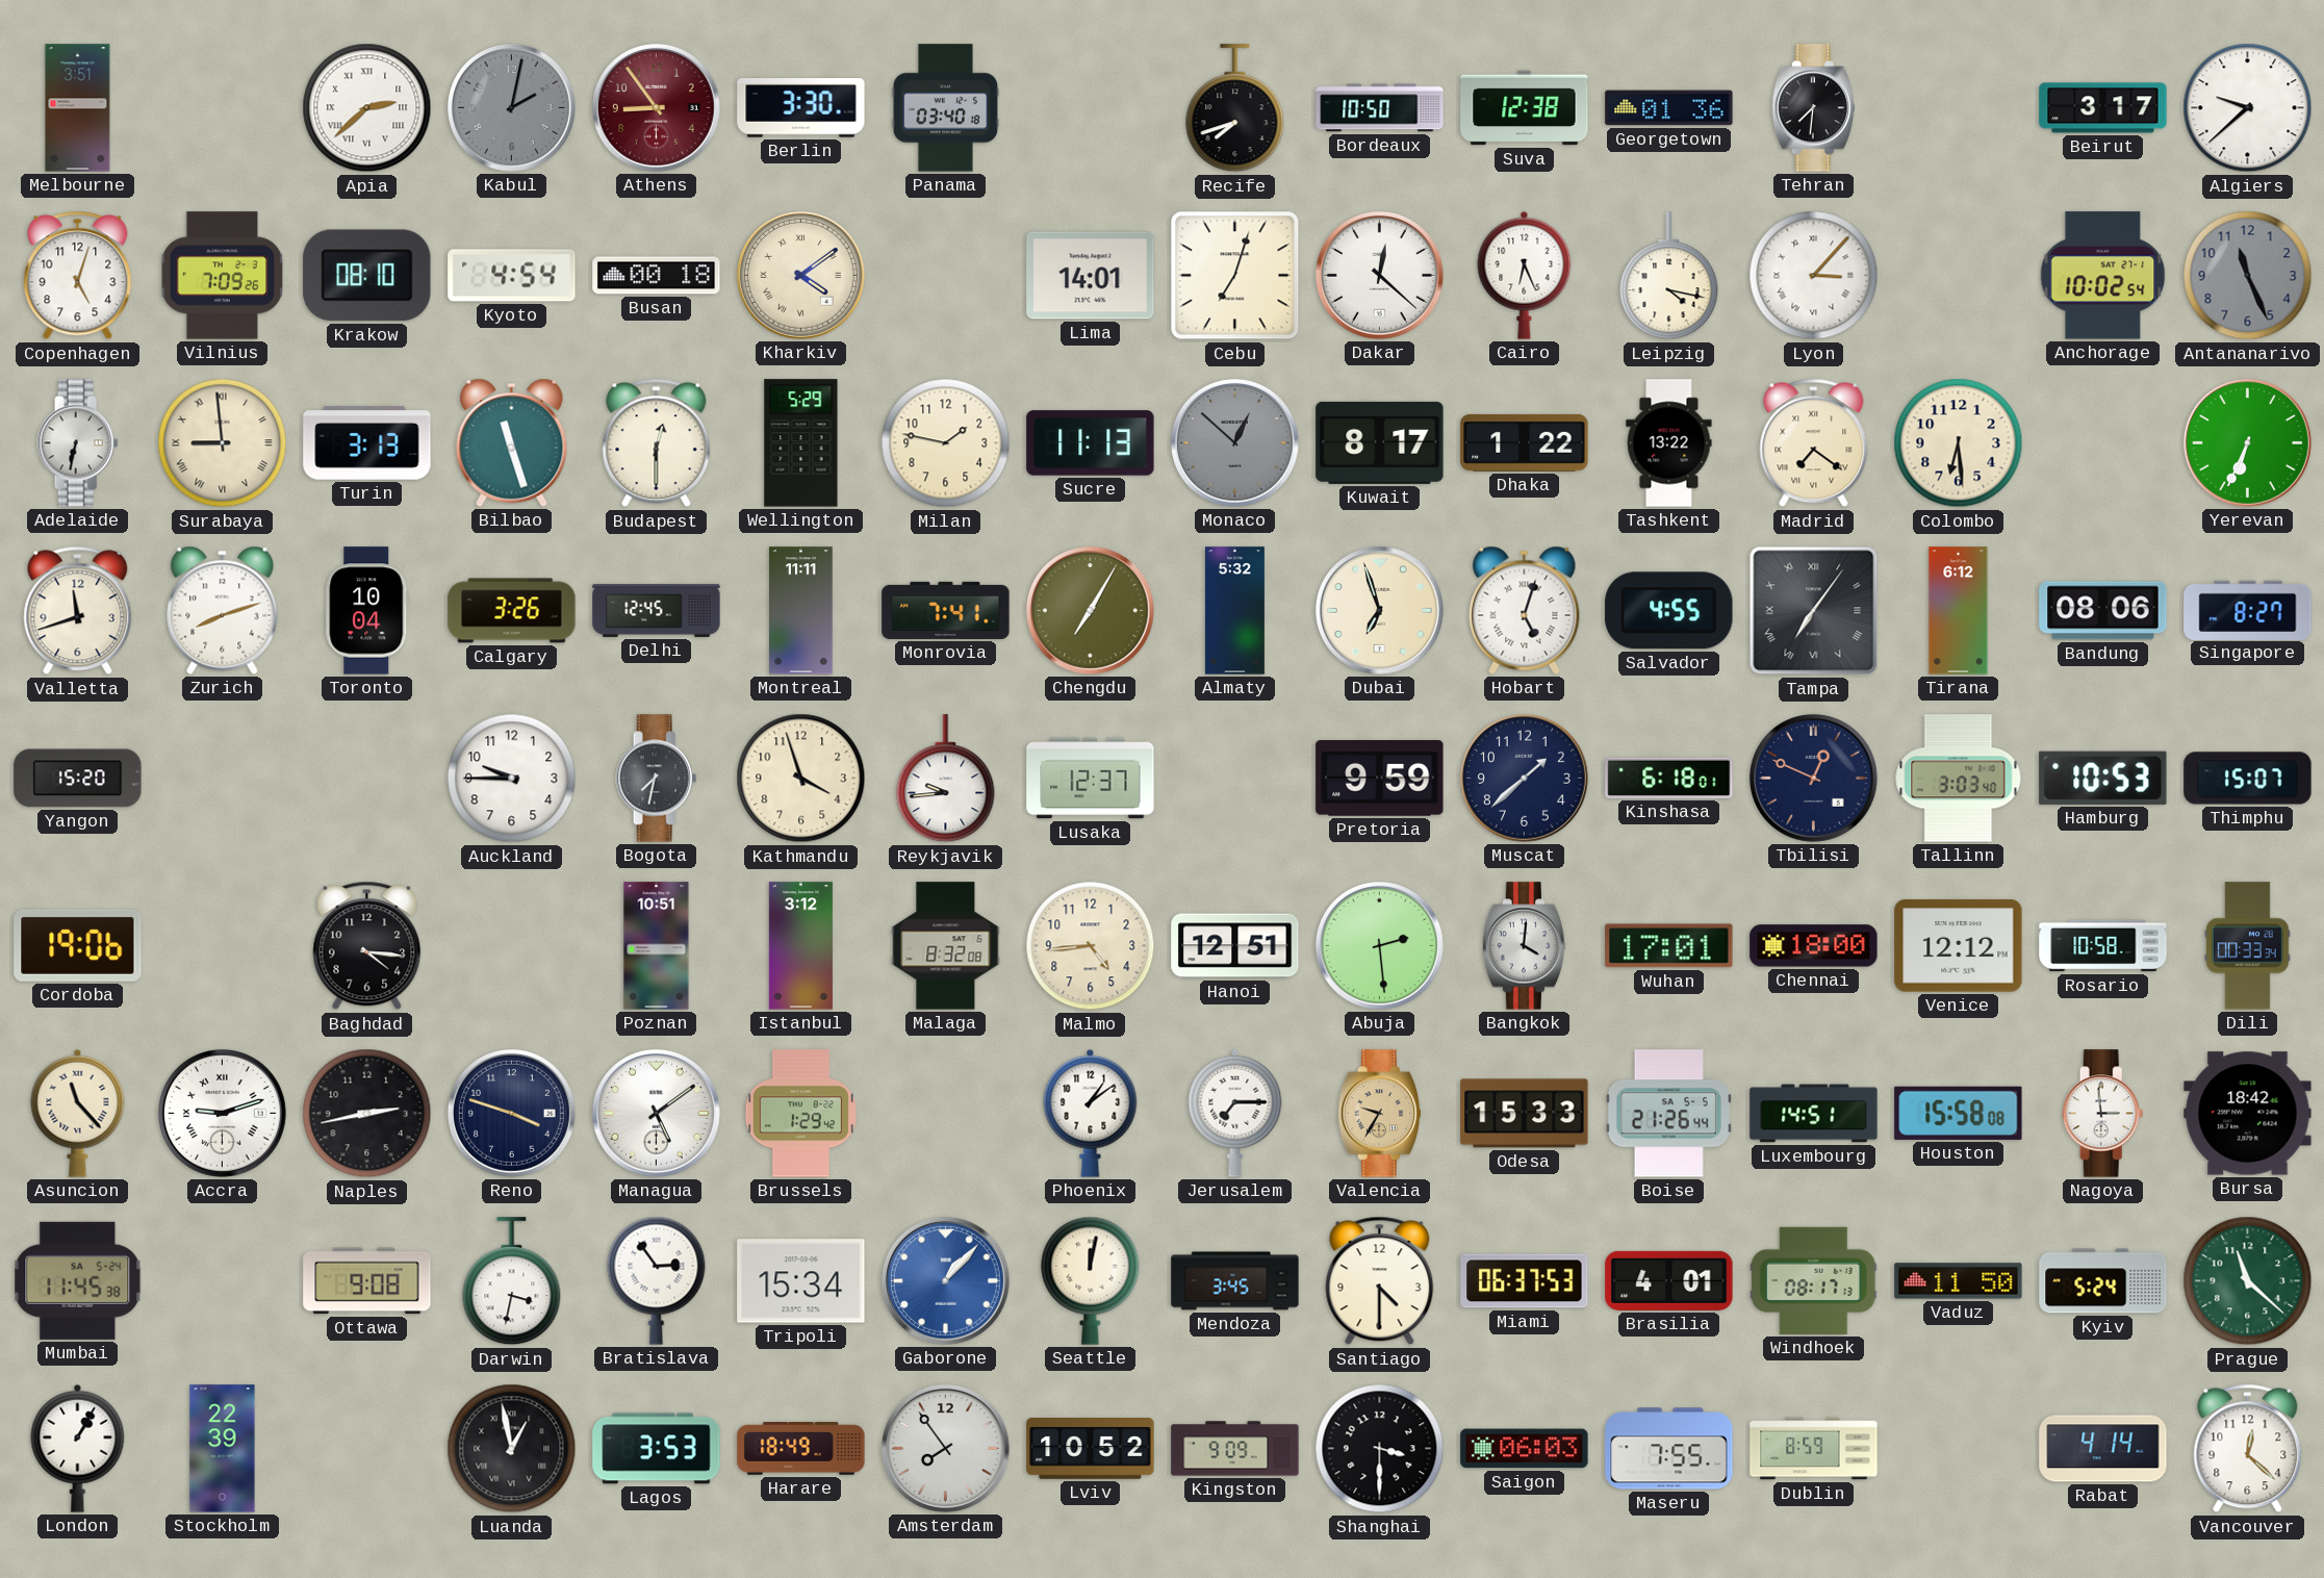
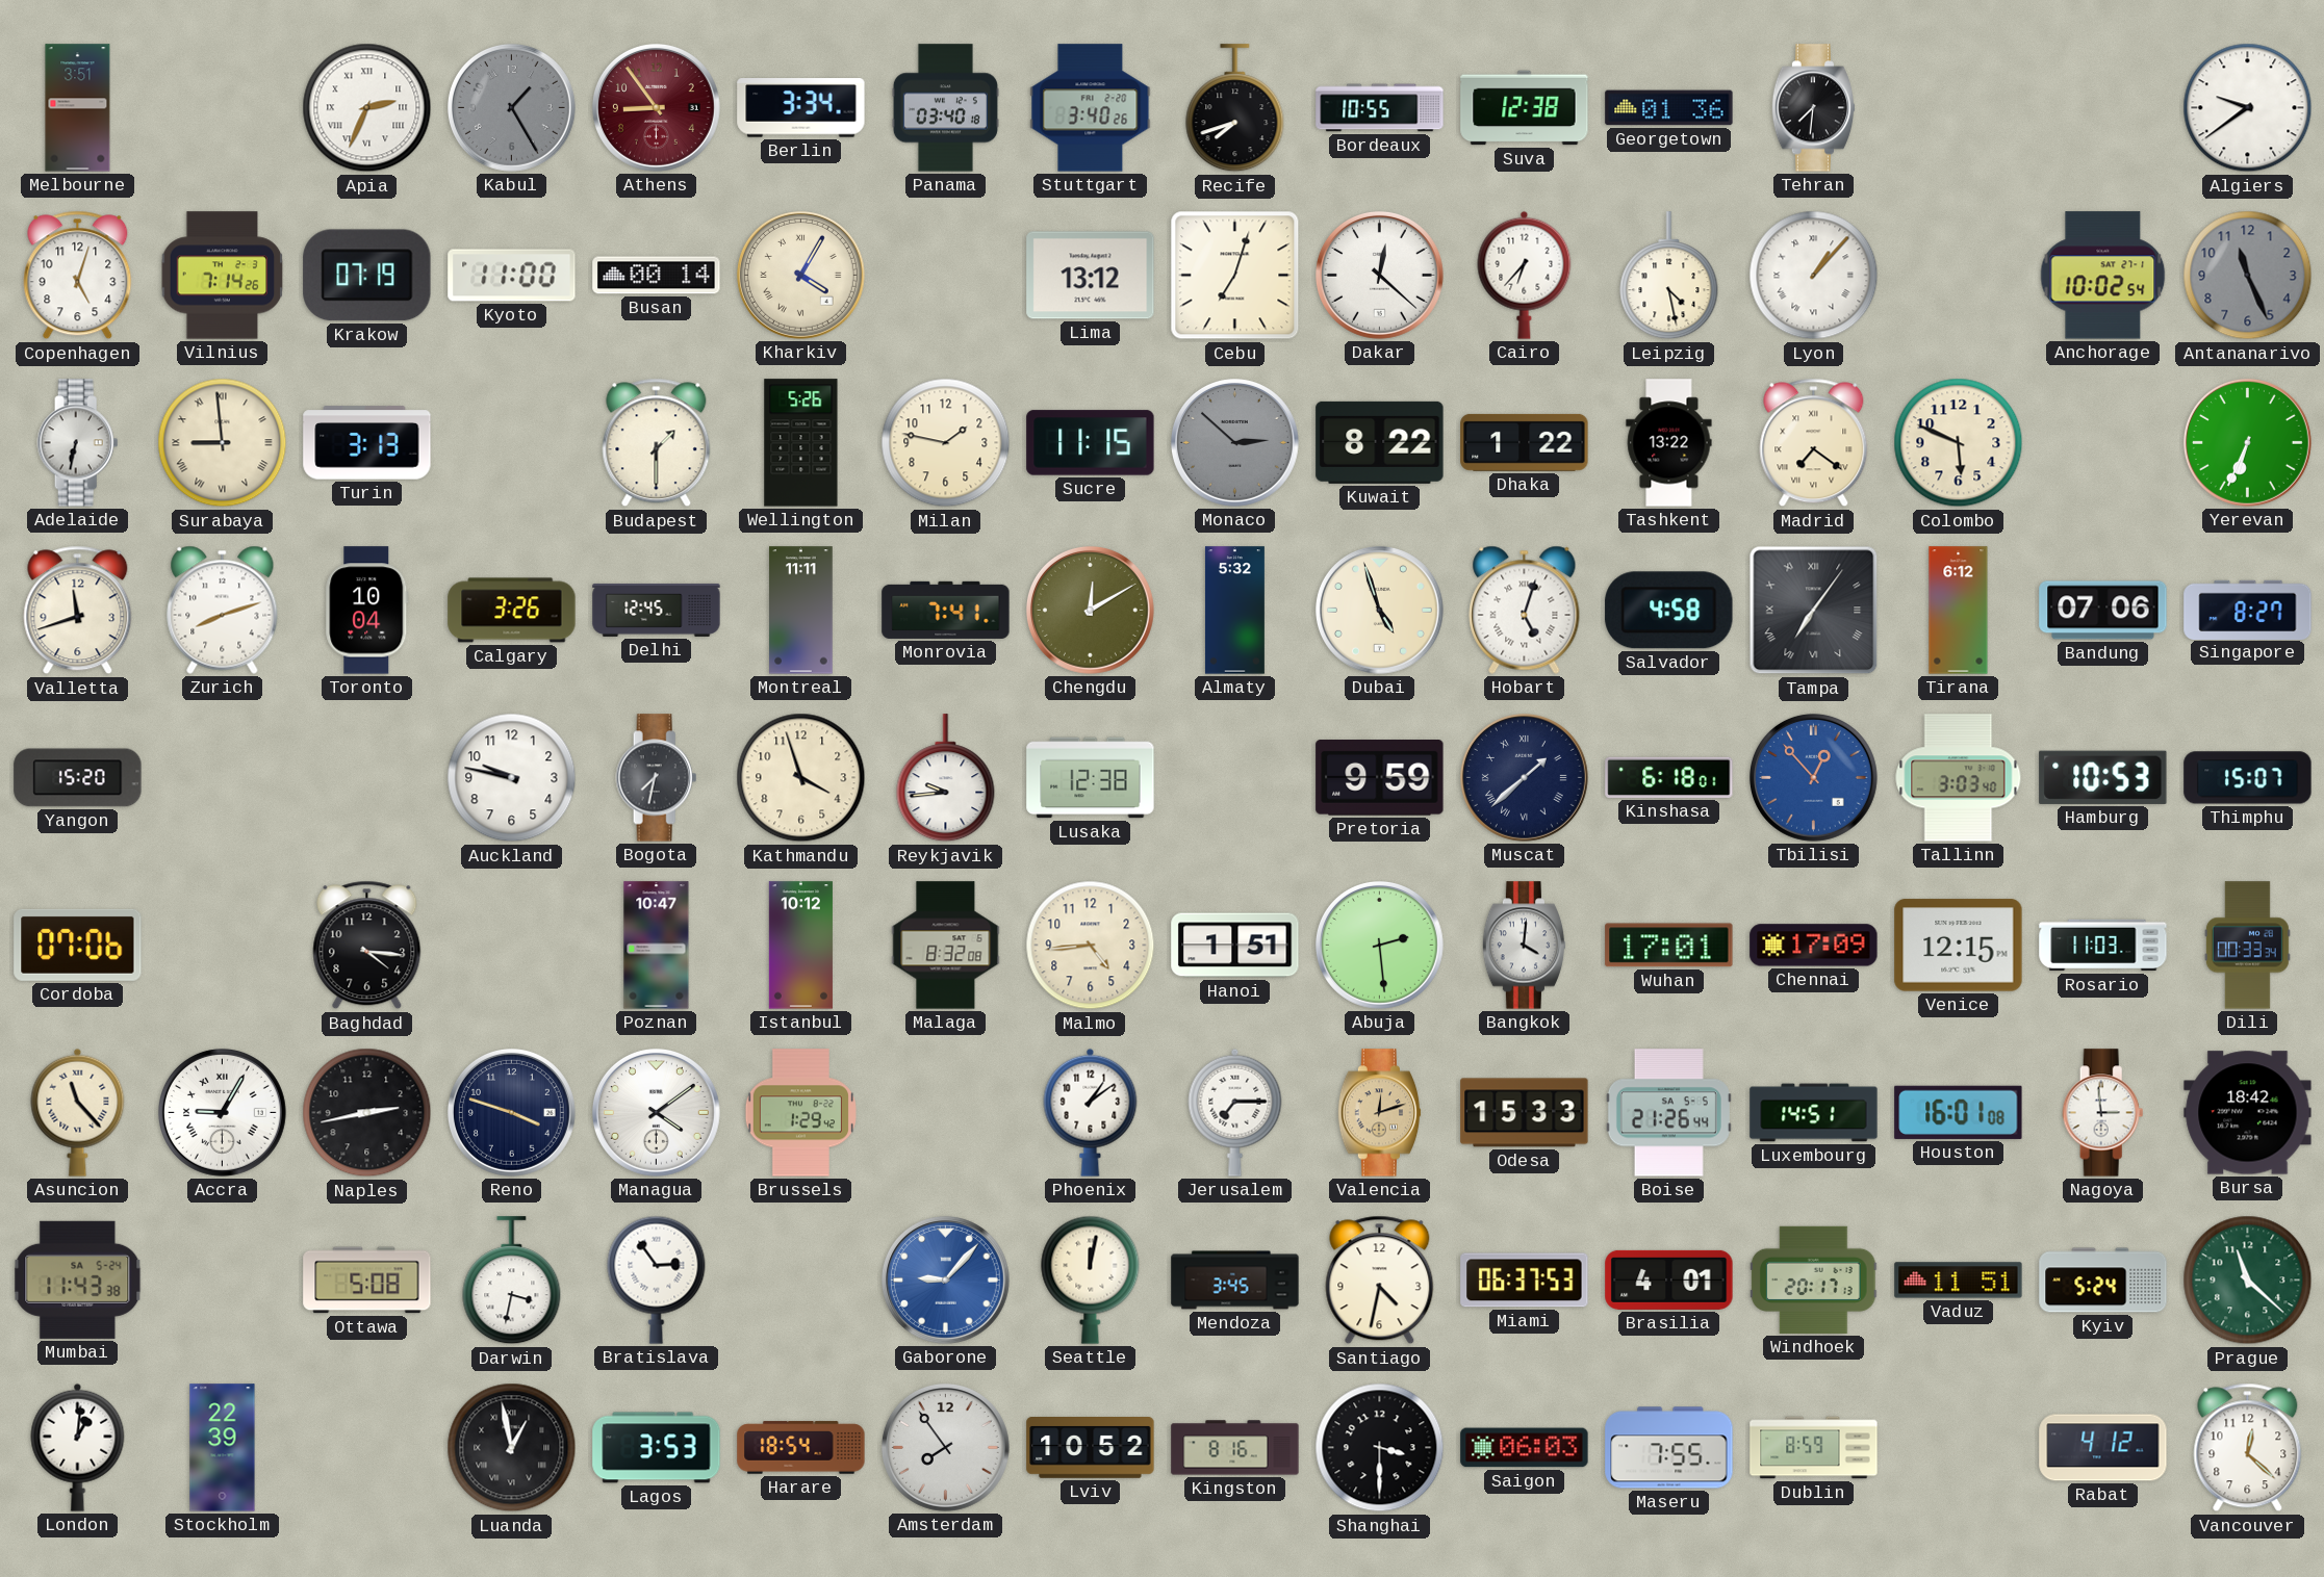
Apia: 2:38 -> 2:34
Kabul: 2:02 -> 1:25
Berlin: 3:30 -> 3:34
Stuttgart: none -> 3:40
Bordeaux: 10:50 -> 10:55
Beirut: 3:17 -> none
Algiers: 9:38 -> 9:39
Vilnius: 7:09 -> 7:14
Krakow: 08:10 -> 07:19
Kyoto: 4:54 -> 11:00
Busan: 00:18 -> 00:14
Kharkiv: 4:09 -> 4:05
Lima: 14:01 -> 13:12
Cairo: 6:26 -> 6:37
Leipzig: 4:17 -> 4:28
Lyon: 3:07 -> 1:07
Bilbao: 11:27 -> none
Budapest: 12:30 -> 1:30
Wellington: 5:29 -> 5:26
Sucre: 11:13 -> 11:15
Monaco: 12:52 -> 2:52
Kuwait: 8:17 -> 8:22
Colombo: 6:29 -> 5:49
Chengdu: 7:05 -> 12:10
Dubai: 6:57 -> 4:57
Salvador: 4:55 -> 4:58
Bandung: 08:06 -> 07:06
Auckland: 9:45 -> 9:47
Lusaka: 12:37 -> 12:38
Muscat numerals: Arabic -> Roman
Tbilisi: 12:49 -> 12:53
Tbilisi dial: navy -> blue
Cordoba: 19:06 -> 07:06
Poznan: 10:51 -> 10:47
Istanbul: 3:12 -> 10:12
Hanoi: 12:51 -> 1:51
Chennai: 18:00 -> 17:09
Venice: 12:12 -> 12:15
Rosario: 10:58 -> 11:03
Accra: 9:12 -> 9:05
Managua: 5:09 -> 4:09
Valencia: 9:35 -> 12:12
Houston: 15:58 -> 16:01
Mumbai: 11:45 -> 11:43
Ottawa: 9:08 -> 5:08
Tripoli: 15:34 -> none
Gaborone: 1:07 -> 9:07
Santiago: 4:30 -> 4:32
Windhoek: 08:17 -> 20:17
Vaduz: 11:50 -> 11:51
London: 1:05 -> 1:01
Harare: 18:49 -> 18:54
Kingston: 9:09 -> 8:16
Rabat: 4:14 -> 4:12
